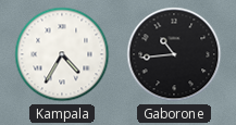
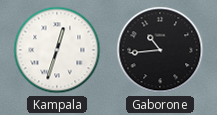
Kampala: 4:35 -> 12:33
